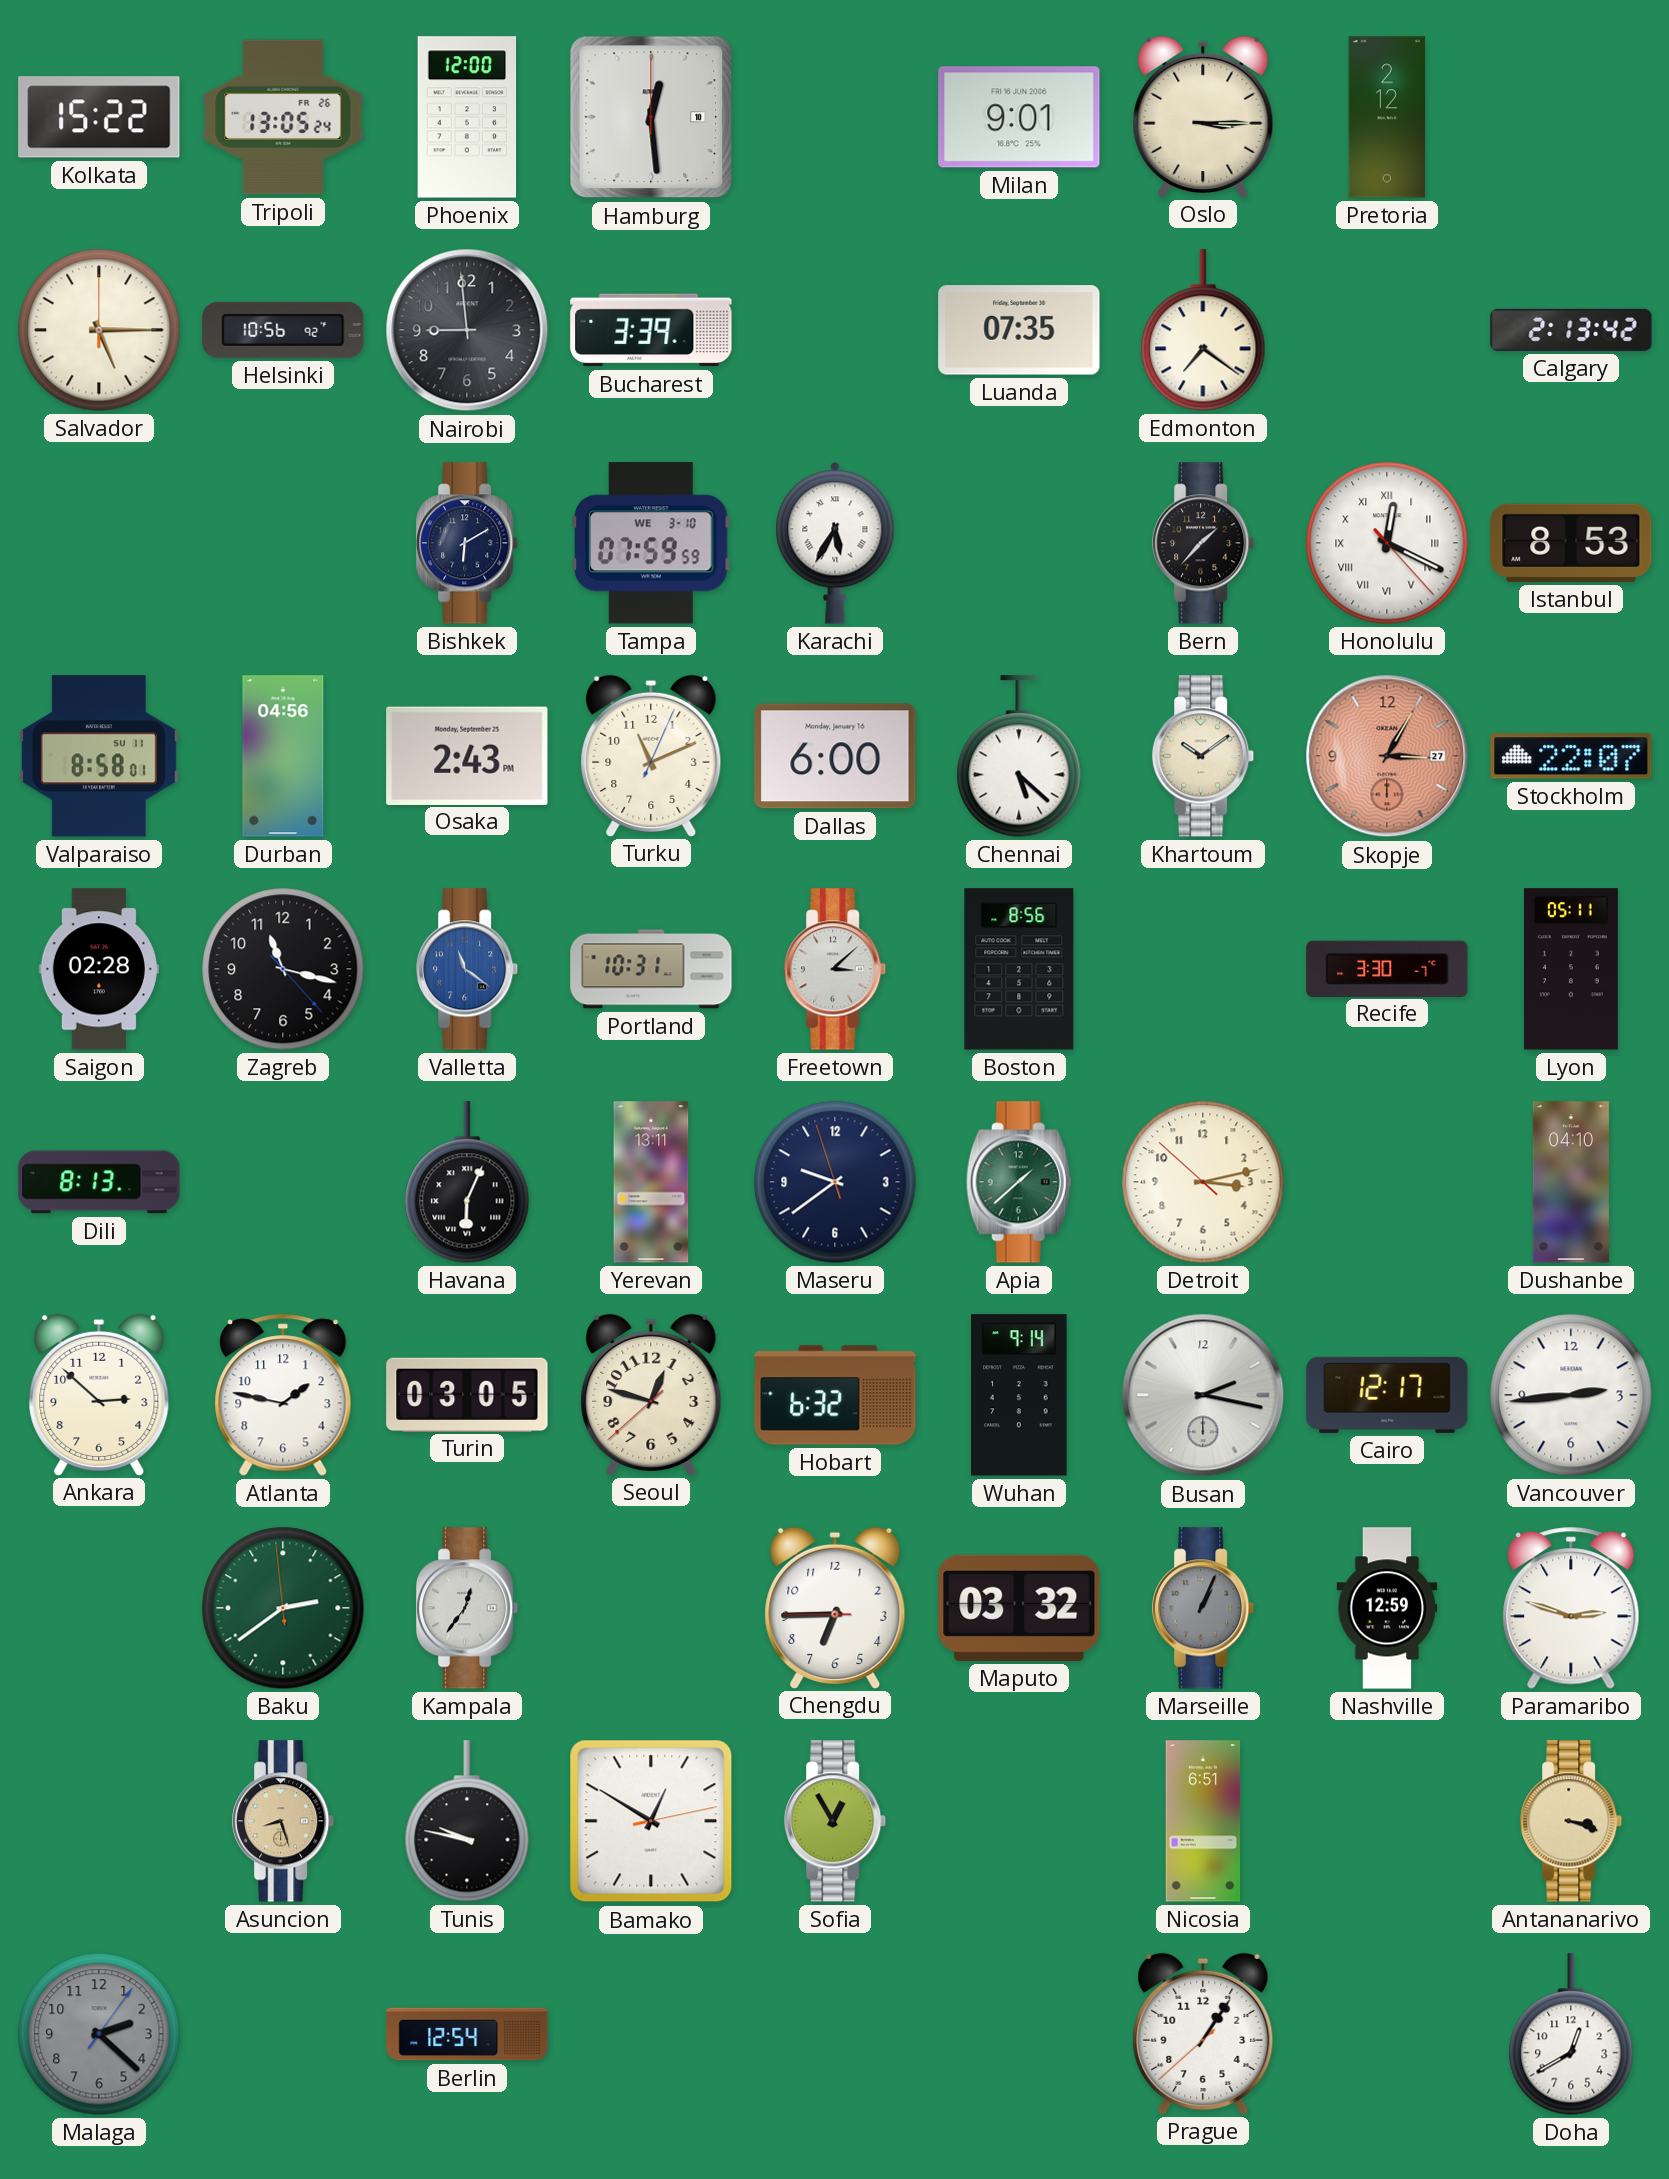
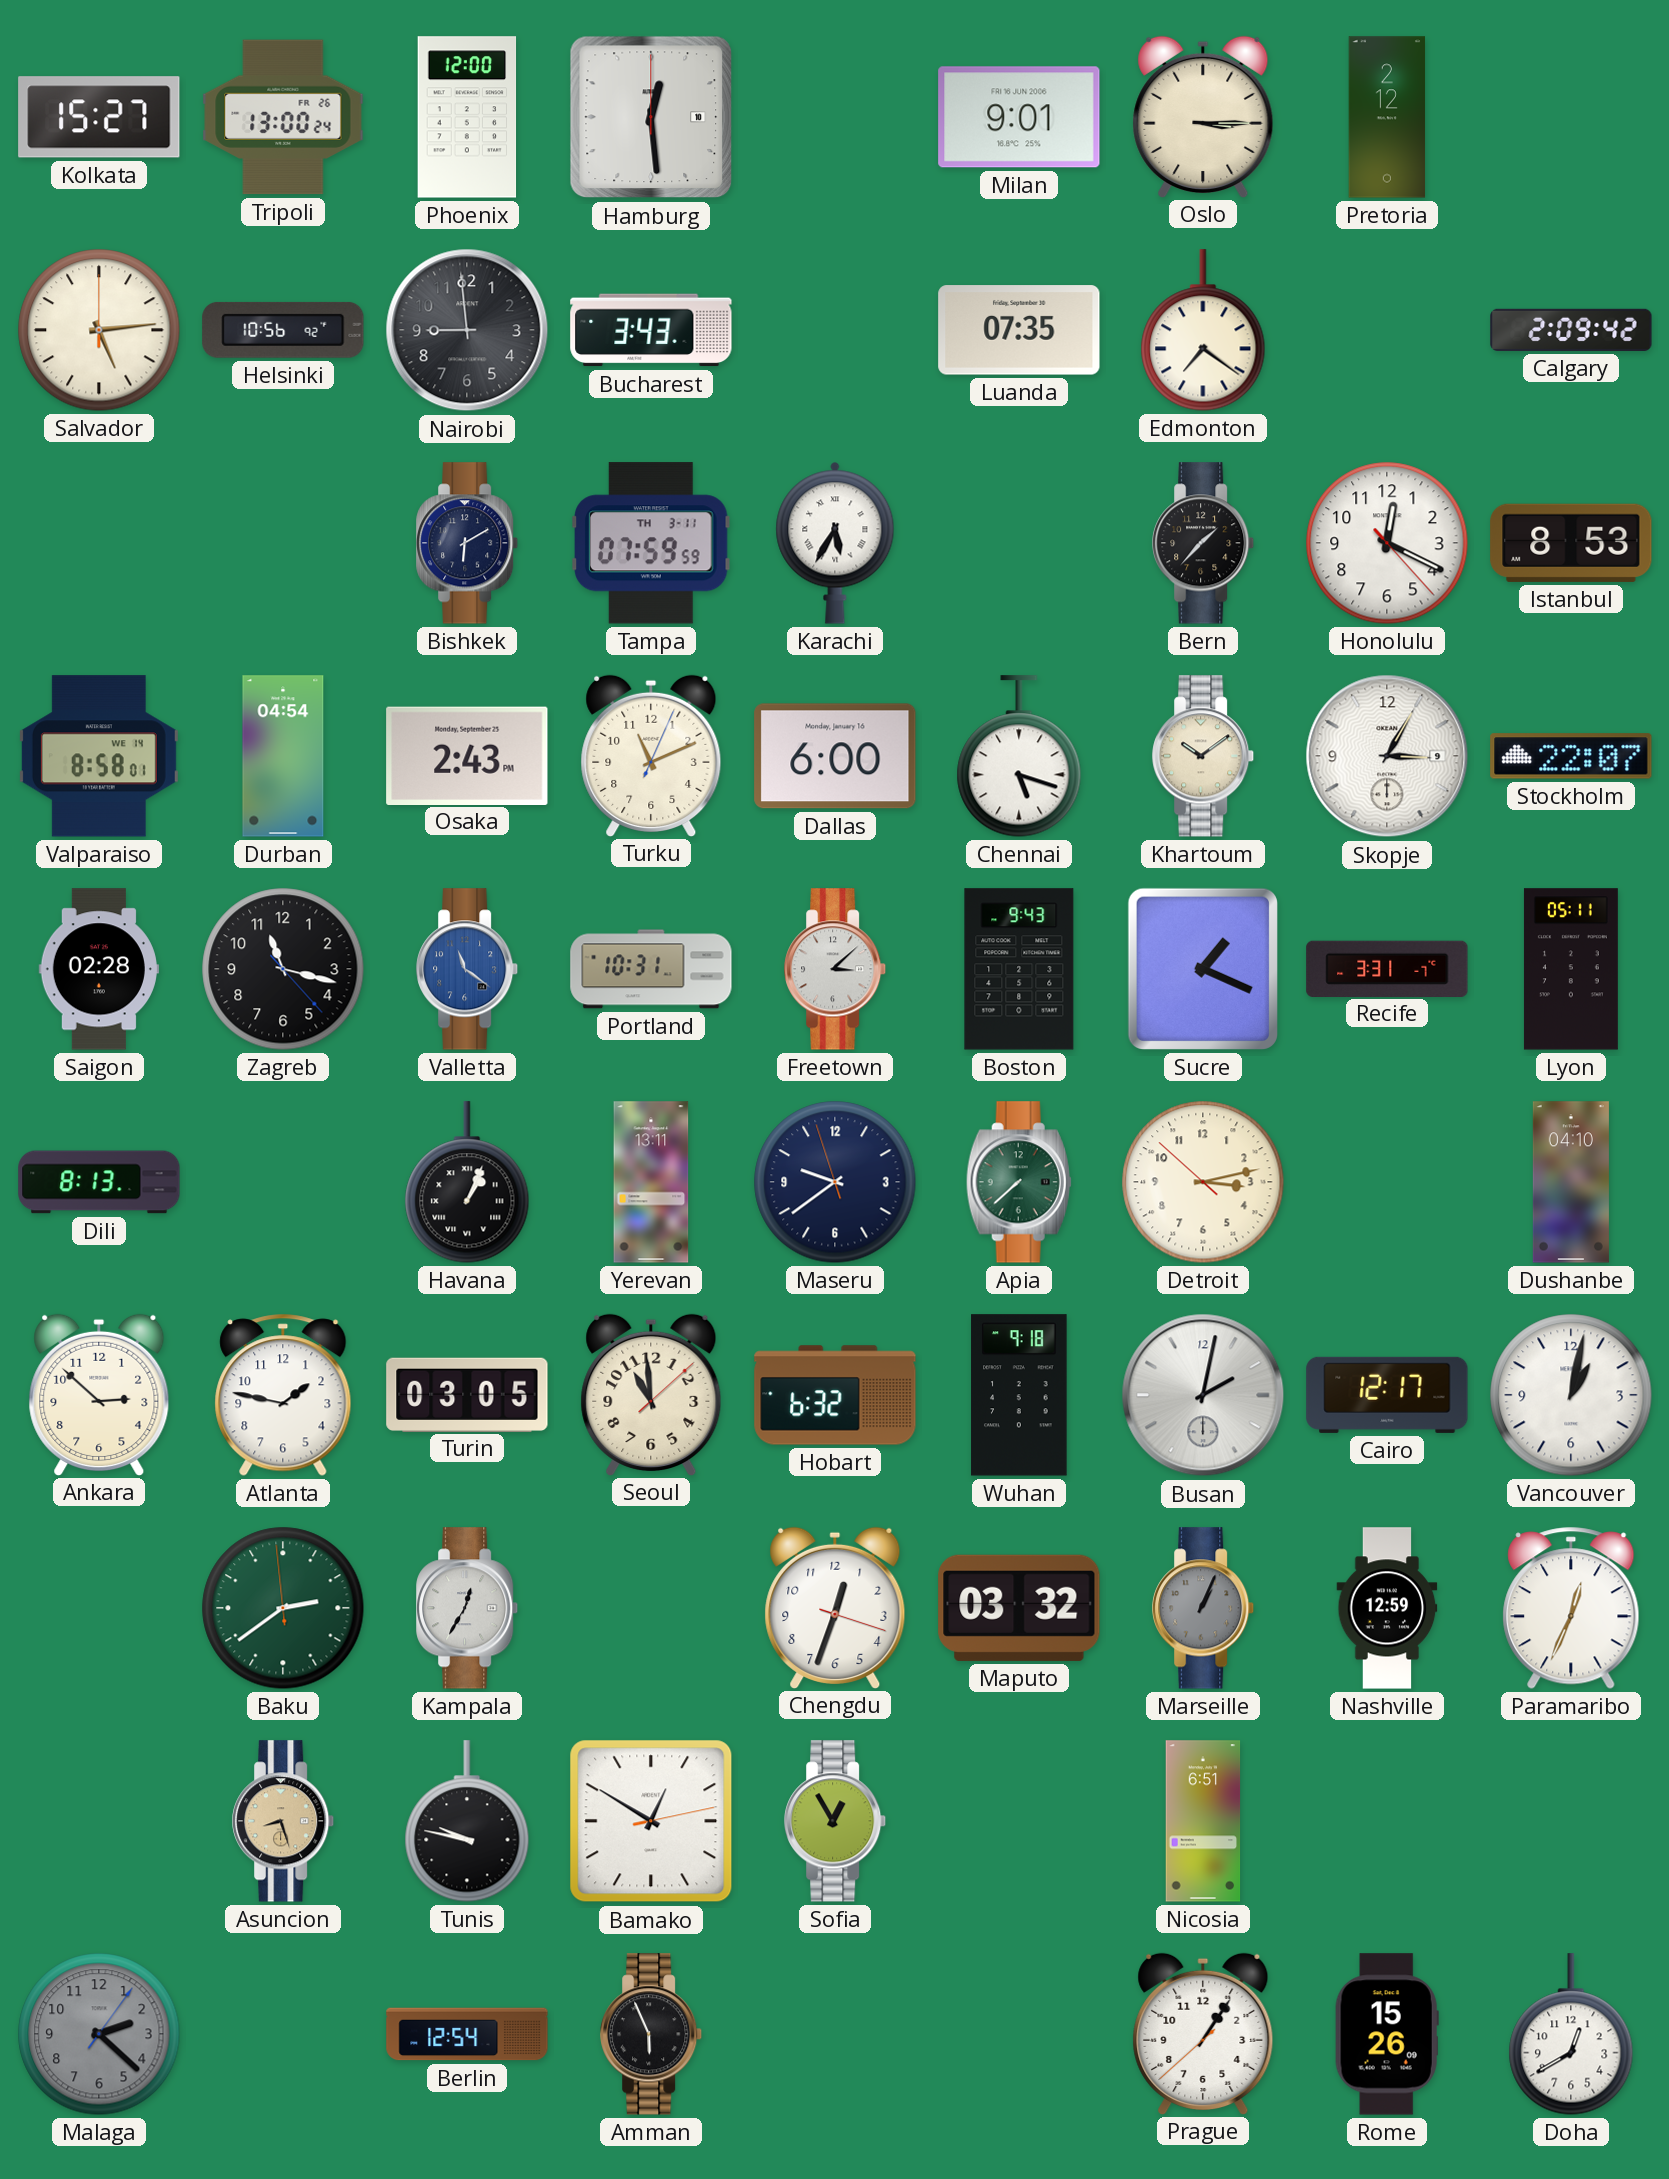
Kolkata: 15:22 -> 15:27
Tripoli: 13:05 -> 13:00
Salvador: 5:15 -> 5:14
Bucharest: 3:39 -> 3:43
Calgary: 2:13 -> 2:09
Tampa date: WE 3-10 -> TH 3-11
Honolulu numerals: Roman -> Arabic
Valparaiso date: SU 11 -> WE 14
Durban: 04:56 -> 04:54
Chennai: 5:22 -> 5:18
Skopje date: 27 -> 9
Skopje dial: salmon -> white
Boston: 8:56 -> 9:43
Sucre: none -> 1:19
Recife: 3:30 -> 3:31
Havana: 6:04 -> 1:04
Apia: 1:38 -> 7:38
Seoul: 12:47 -> 10:59
Wuhan: 9:14 -> 9:18
Busan: 2:17 -> 2:02
Vancouver: 2:44 -> 1:02
Kampala: 12:36 -> 12:35
Chengdu: 6:44 -> 12:33
Paramaribo: 2:48 -> 12:34
Antananarivo: 3:18 -> none
Amman: none -> 5:56
Rome: none -> 15:26
